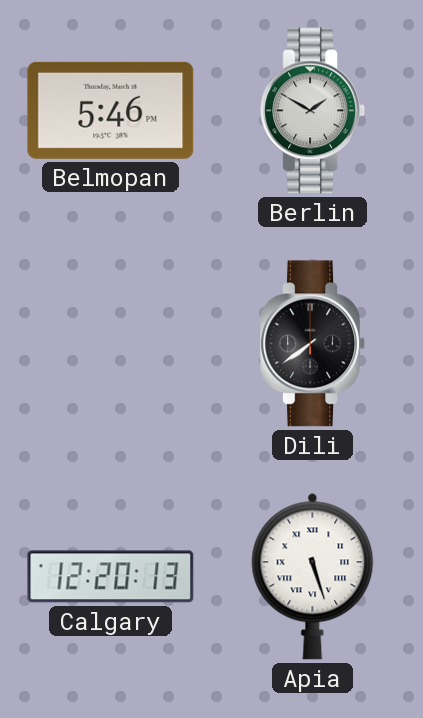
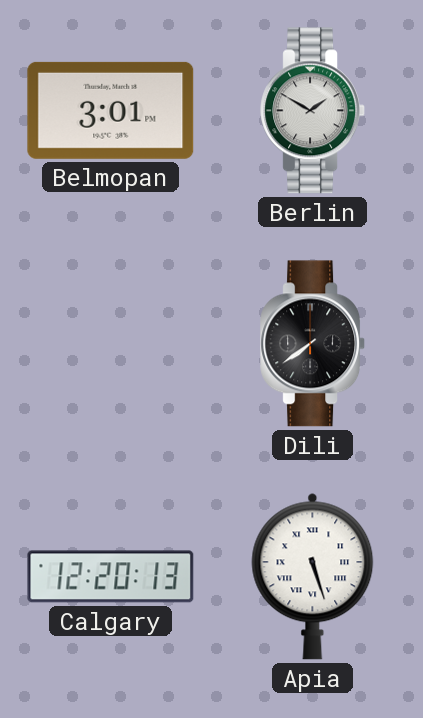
Belmopan: 5:46 -> 3:01
